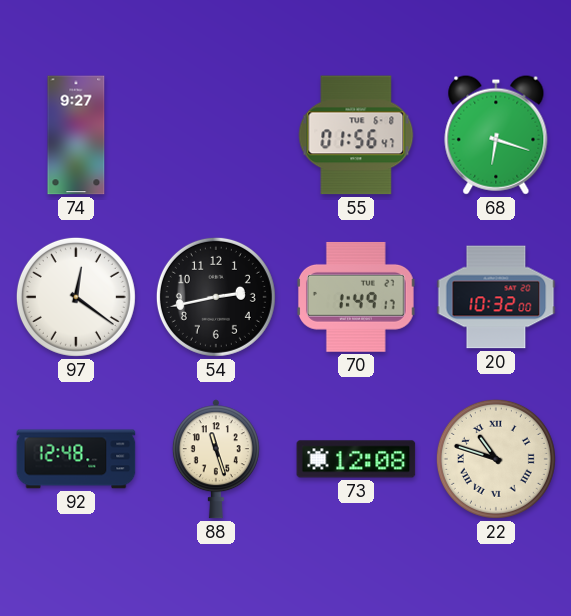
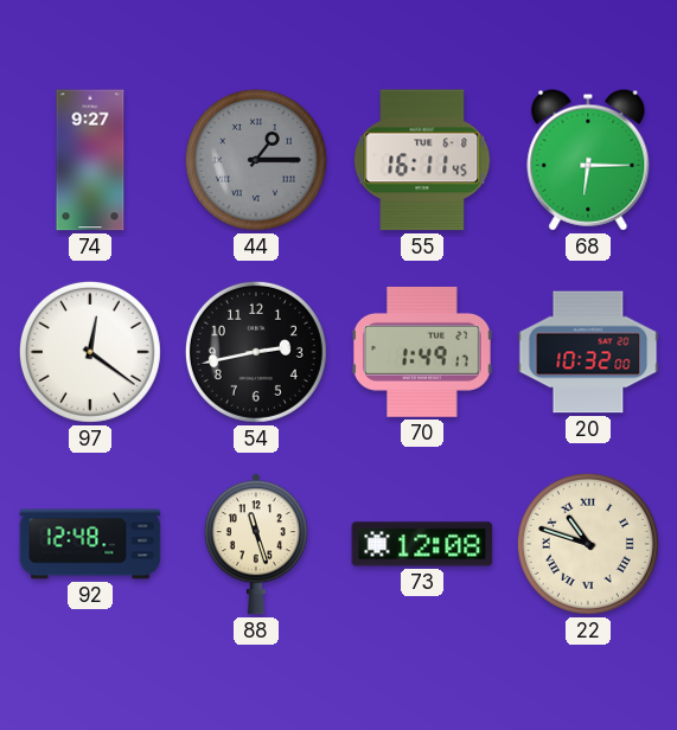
44: none -> 1:15
55: 01:56 -> 16:11
68: 6:18 -> 6:15
